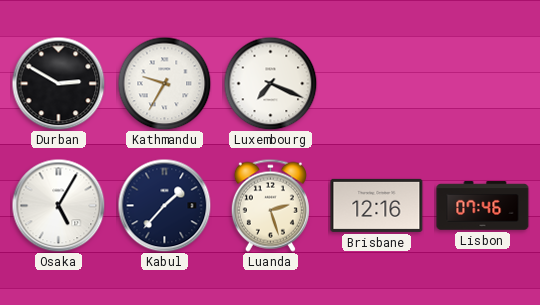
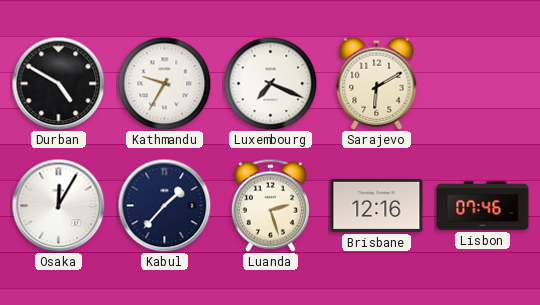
Durban: 2:50 -> 4:50
Sarajevo: none -> 6:10
Osaka: 5:05 -> 12:05
